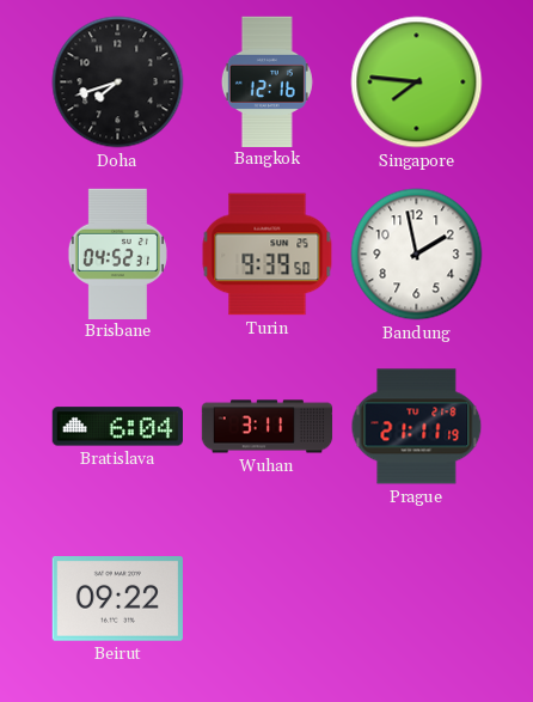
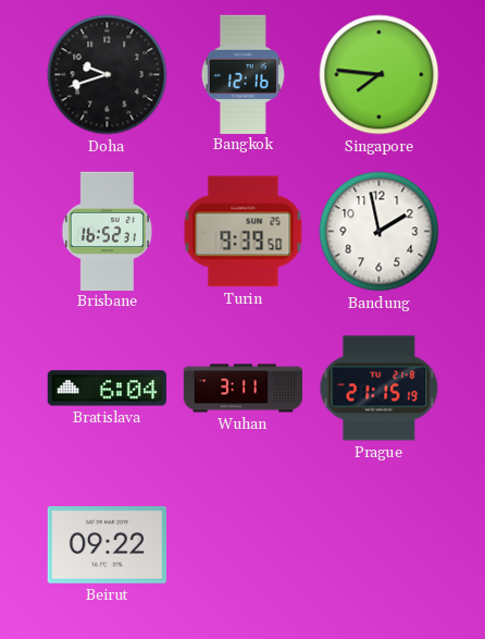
Doha: 7:42 -> 9:42
Brisbane: 04:52 -> 16:52
Prague: 21:11 -> 21:15
